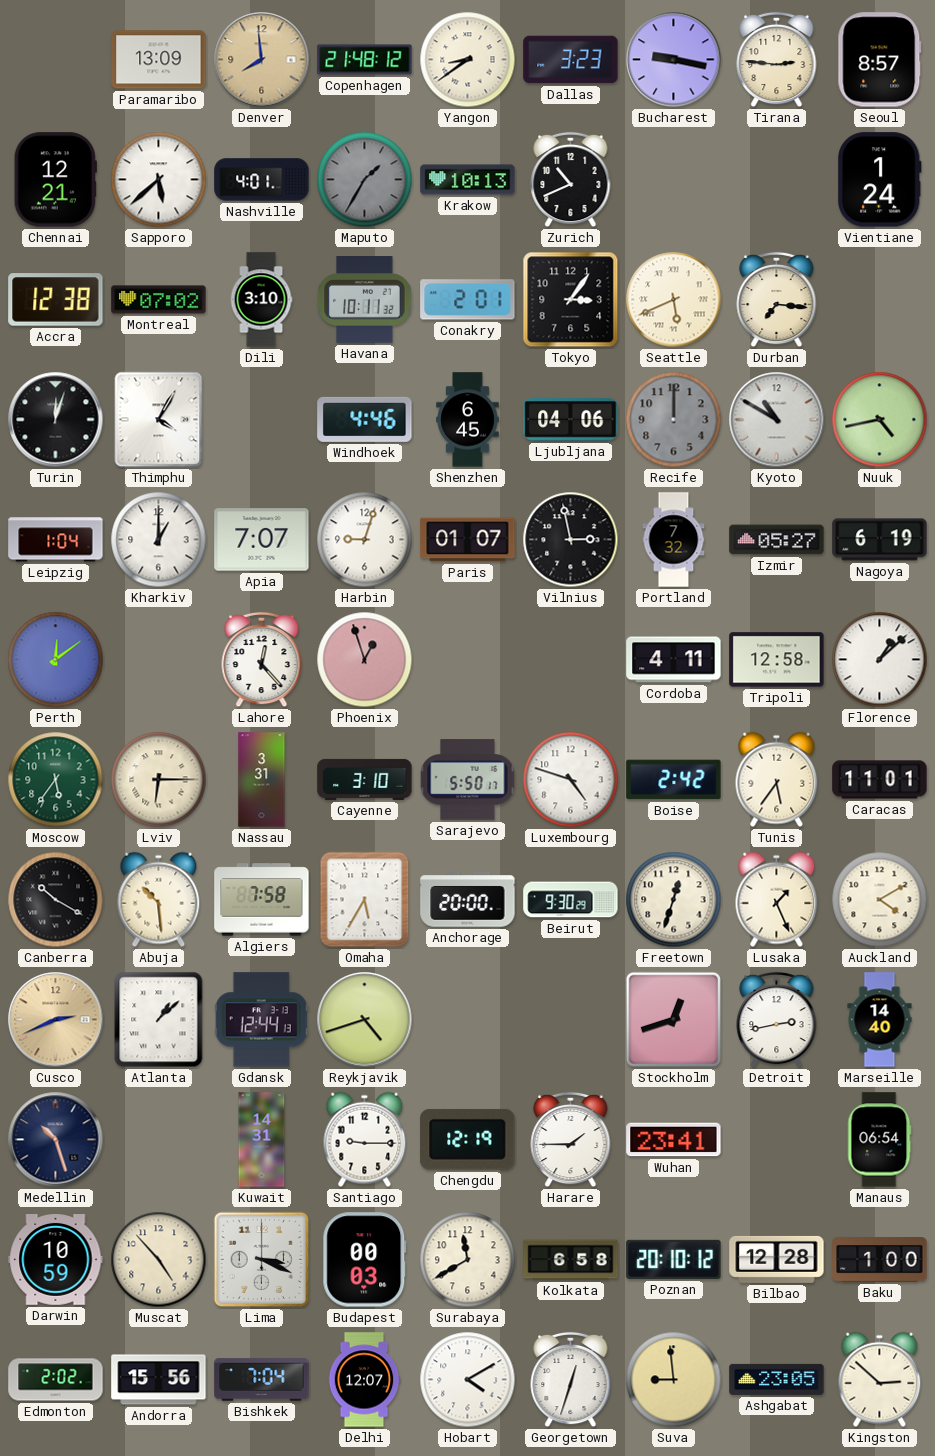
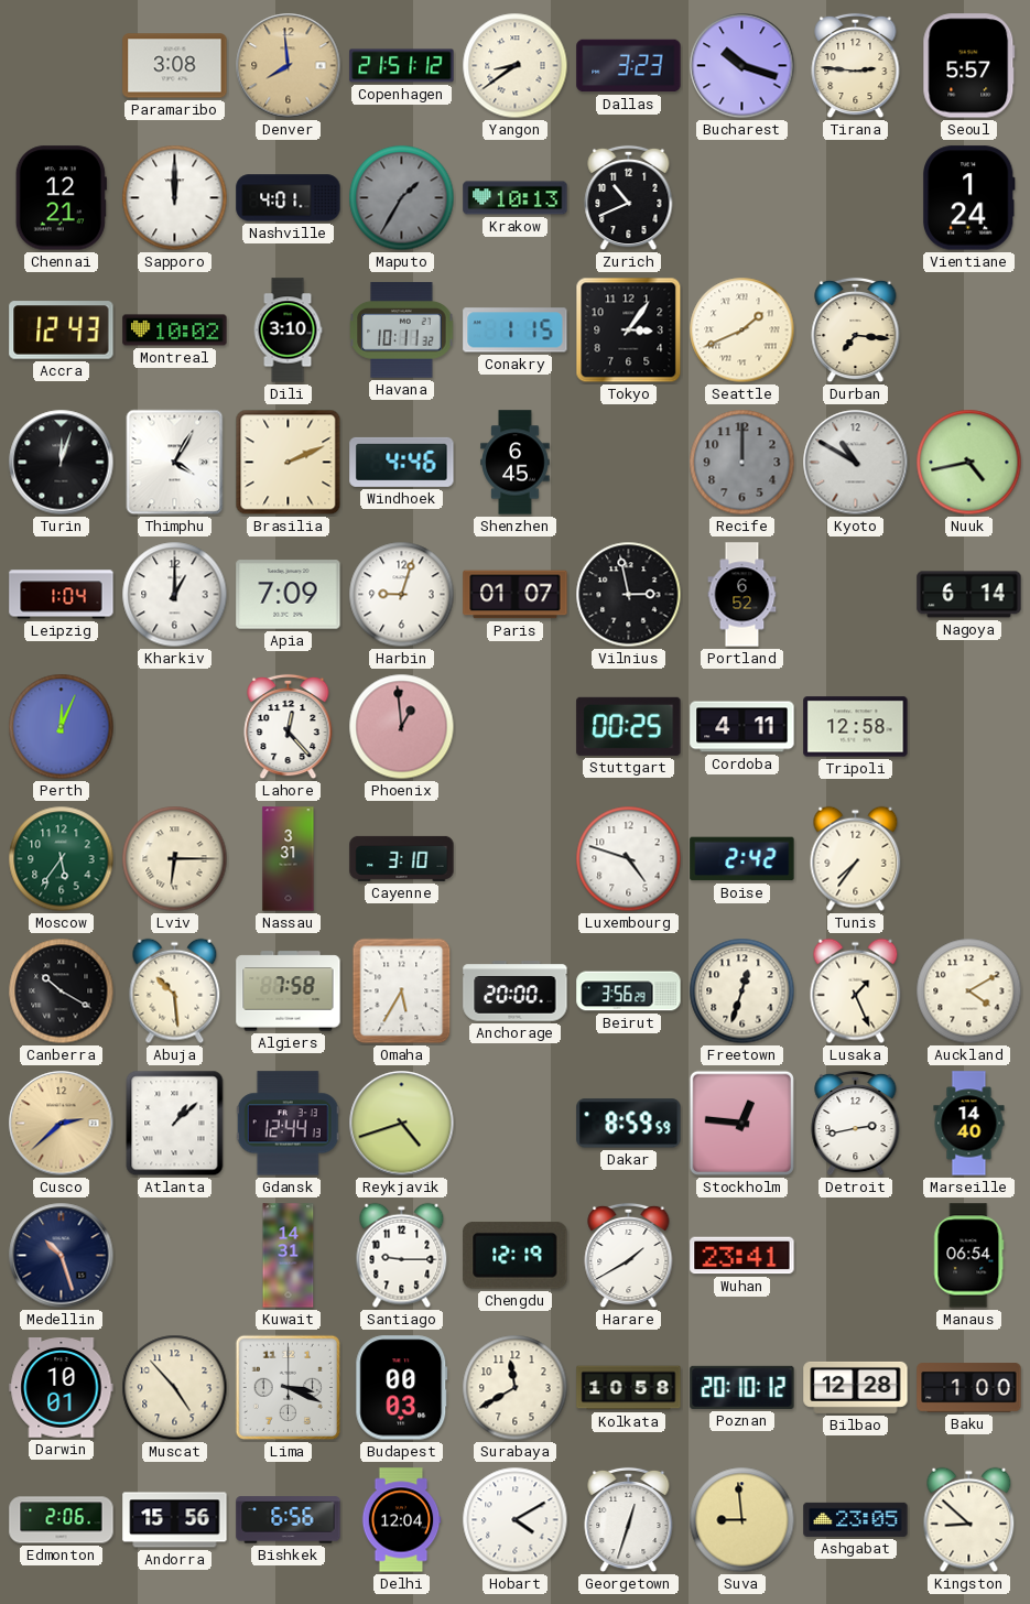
Paramaribo: 13:09 -> 3:08
Copenhagen: 21:48 -> 21:51
Bucharest: 9:17 -> 10:18
Seoul: 8:57 -> 5:57
Sapporo: 5:38 -> 12:00
Accra: 12:38 -> 12:43
Montreal: 07:02 -> 10:02
Conakry: 2:01 -> 1:15
Seattle: 5:41 -> 1:41
Brasilia: none -> 2:11
Ljubljana: 04:06 -> none
Apia: 7:07 -> 7:09
Portland: 7:32 -> 6:52
Izmir: 05:27 -> none
Nagoya: 6:19 -> 6:14
Perth: 12:09 -> 12:04
Phoenix: 12:57 -> 12:59
Stuttgart: none -> 00:25
Florence: 1:08 -> none
Sarajevo: 5:50 -> none
Tunis: 5:36 -> 7:36
Caracas: 11:01 -> none
Beirut: 9:30 -> 3:56
Cusco: 2:41 -> 2:38
Dakar: none -> 8:59
Stockholm: 12:42 -> 12:46
Harare: 1:45 -> 1:40
Darwin: 10:59 -> 10:01
Kolkata: 6:58 -> 10:58
Edmonton: 2:02 -> 2:06
Bishkek: 7:04 -> 6:56
Delhi: 12:07 -> 12:04
Kingston: 2:52 -> 8:52
